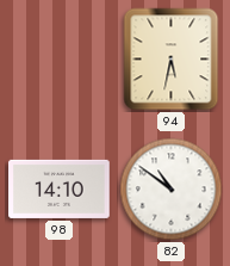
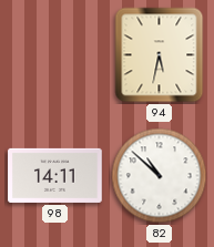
98: 14:10 -> 14:11
82: 10:51 -> 10:52
